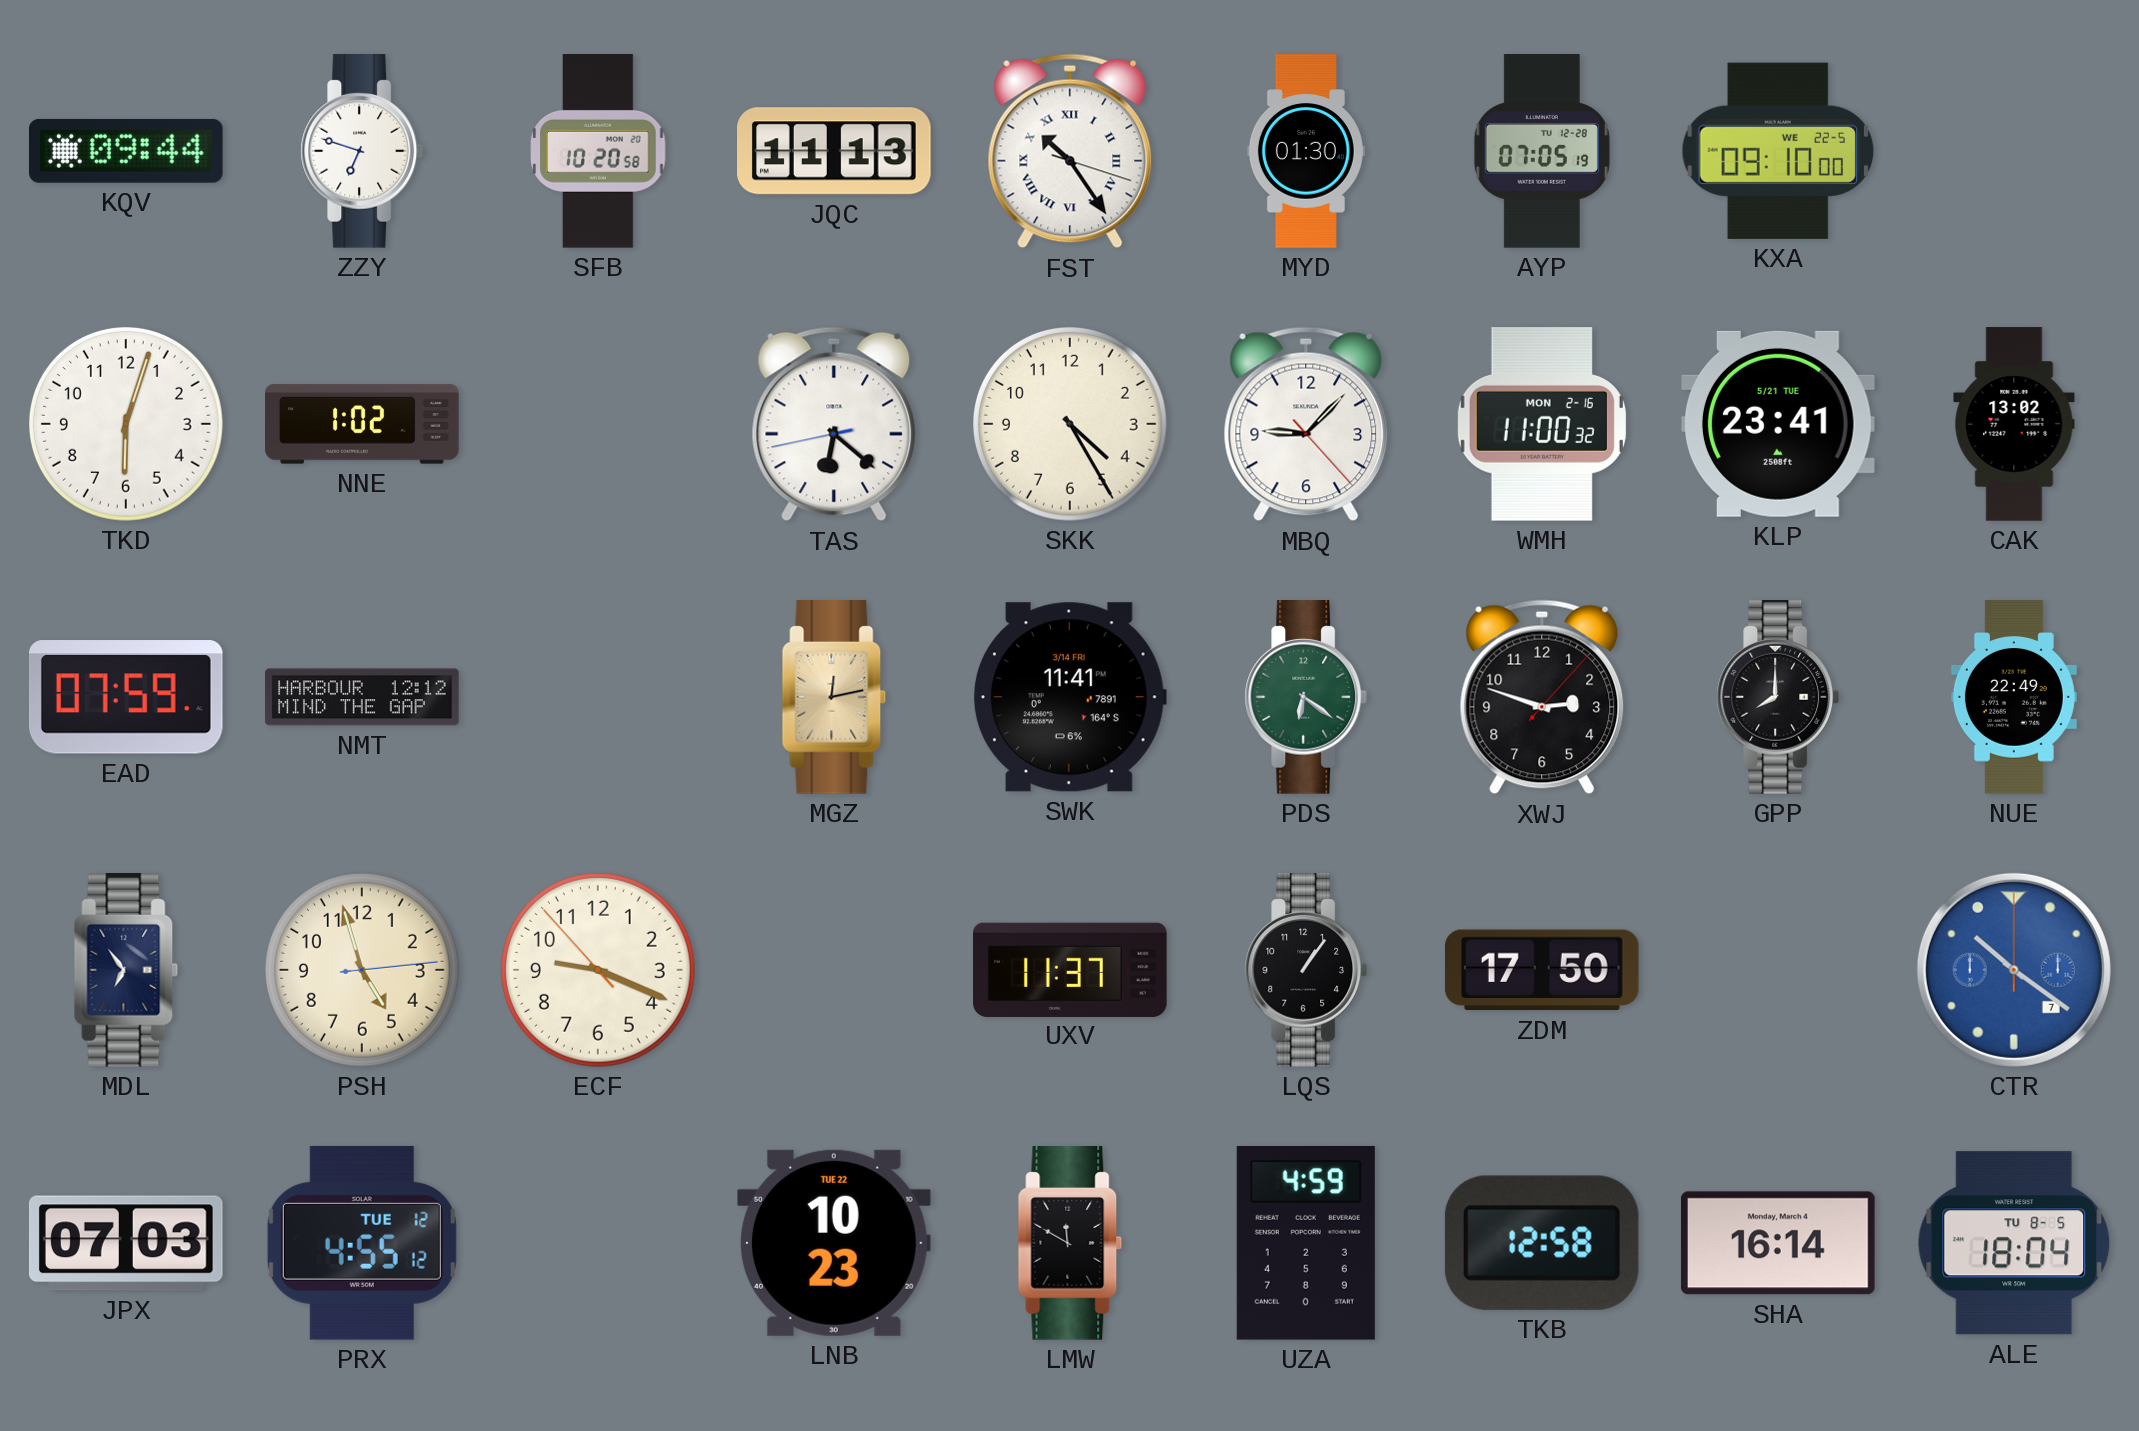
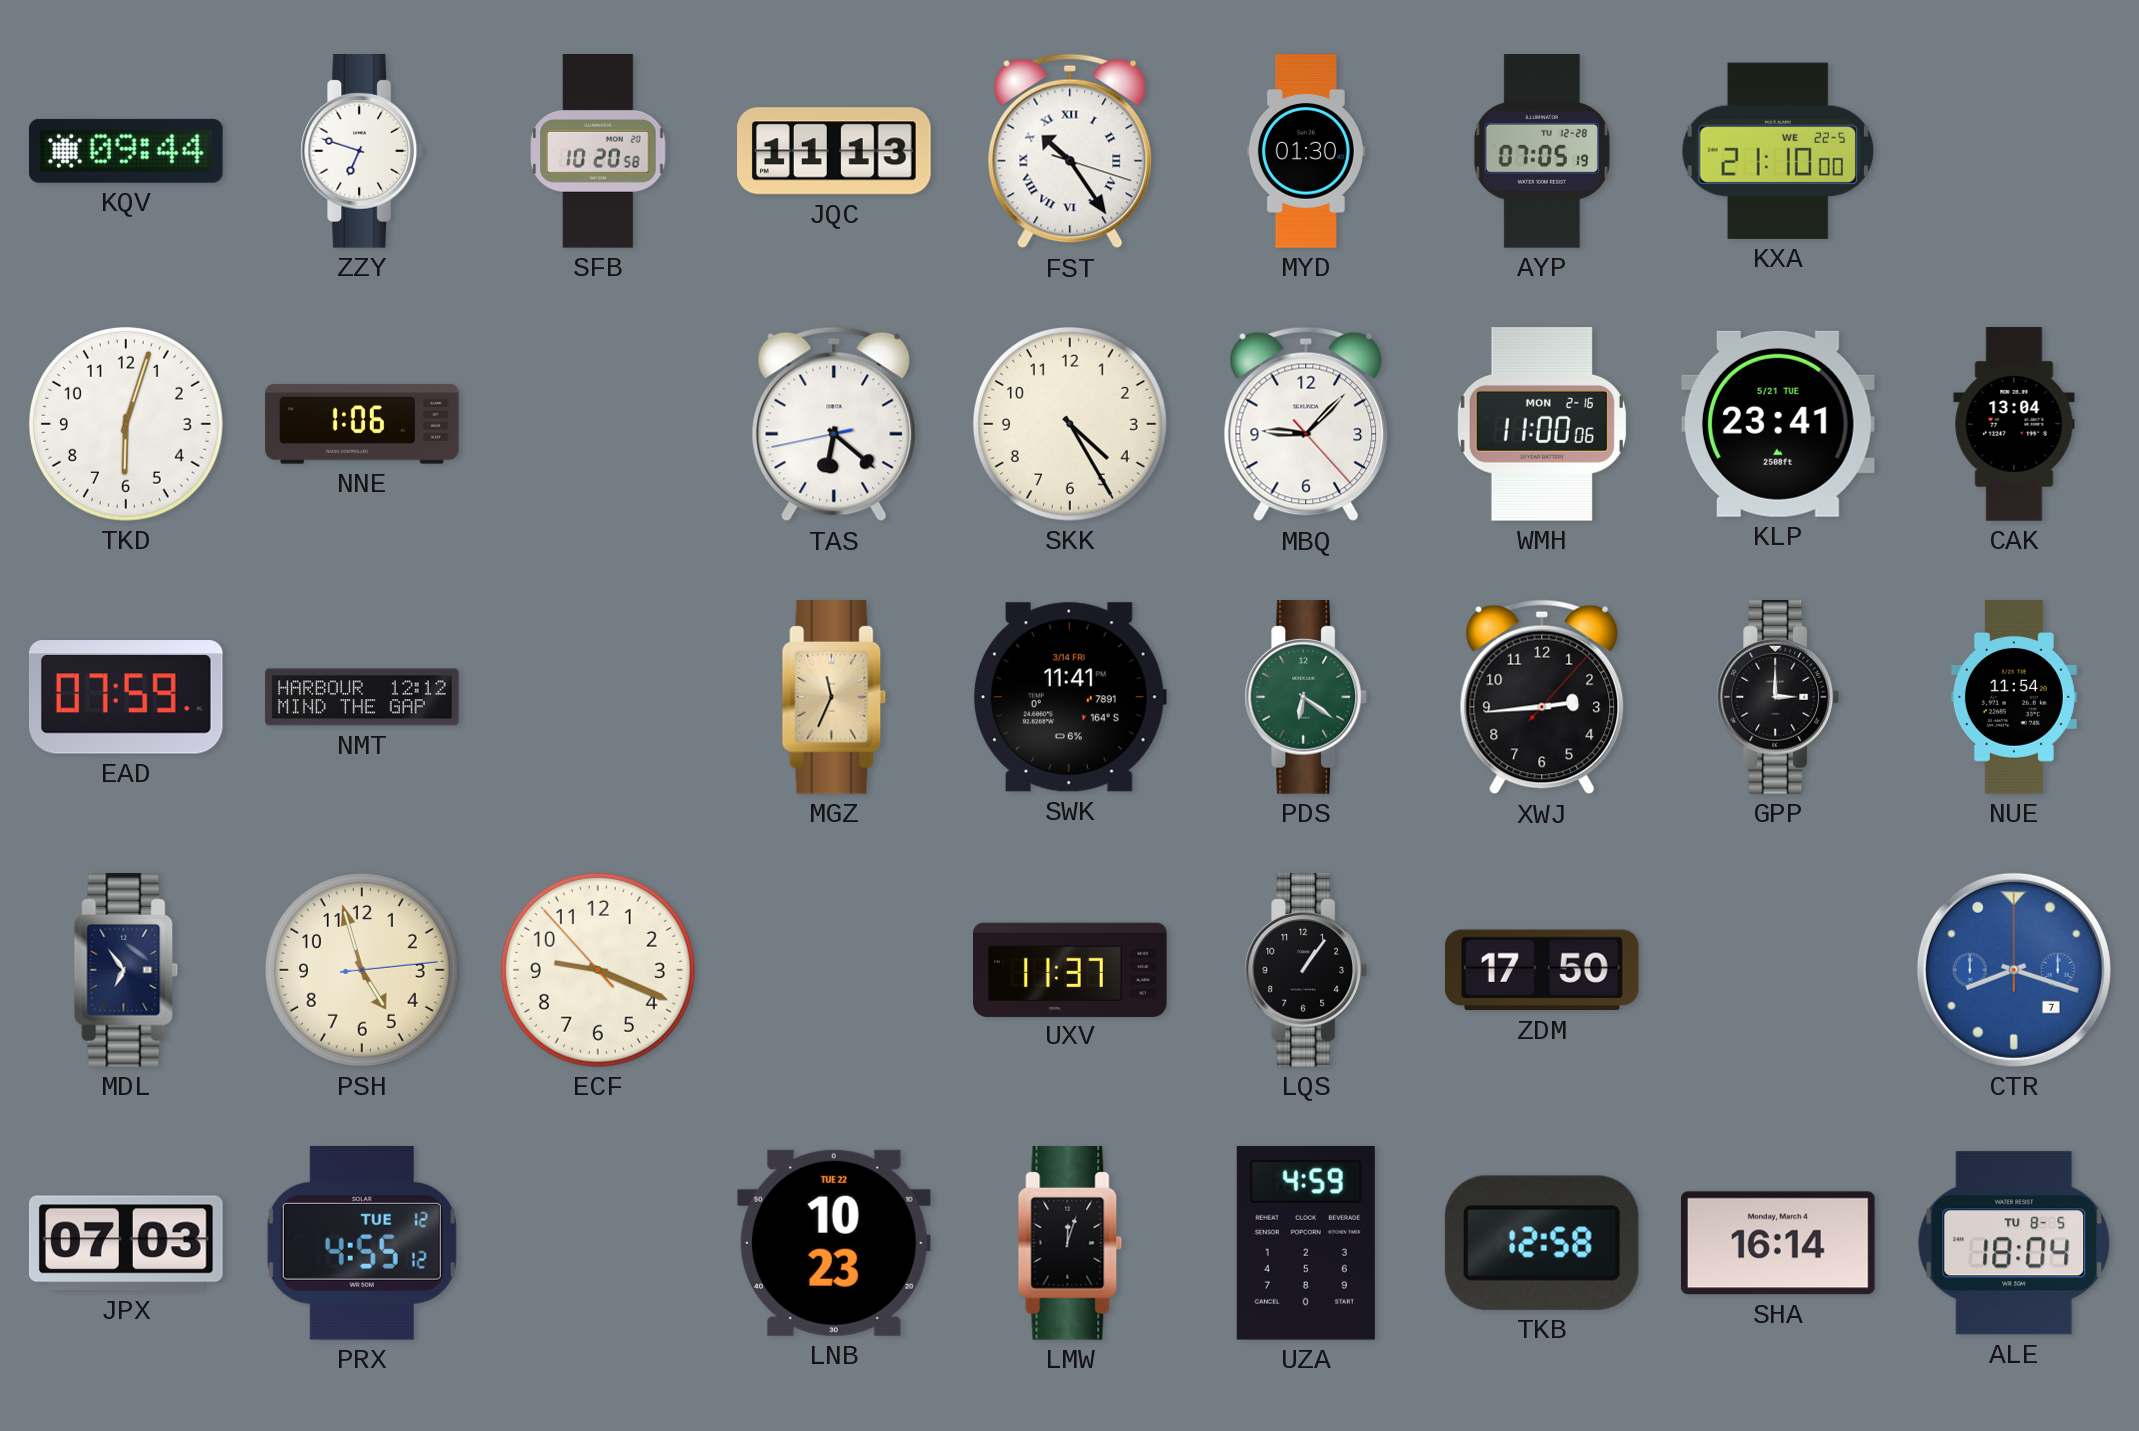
KXA: 09:10 -> 21:10
NNE: 1:02 -> 1:06
WMH: 11:00:32 -> 11:00:06
CAK: 13:02 -> 13:04
MGZ: 12:13 -> 11:34
XWJ: 2:48 -> 2:44
GPP: 8:00 -> 3:00
NUE: 22:49 -> 11:54
CTR: 10:21 -> 8:18
LMW: 11:50 -> 12:03
